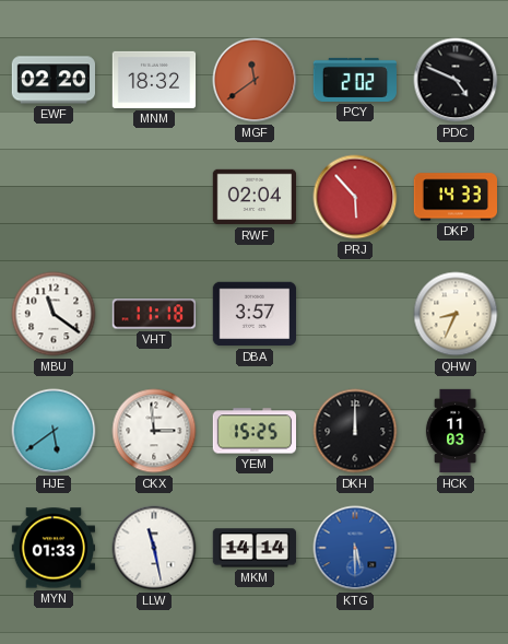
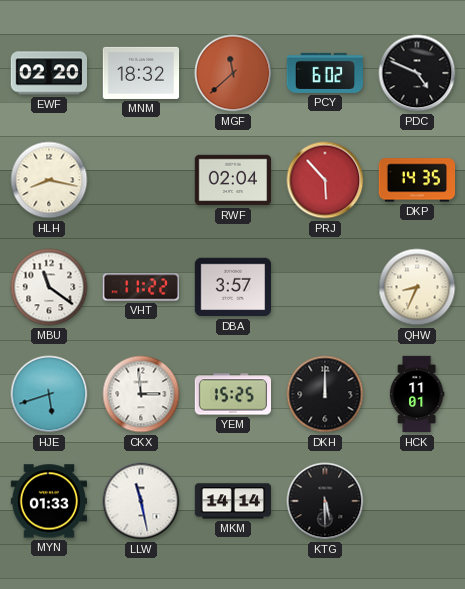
MGF: 11:39 -> 11:38
PCY: 2:02 -> 6:02
HLH: none -> 8:17
DKP: 14:33 -> 14:35
VHT: 11:18 -> 11:22
HJE: 5:39 -> 5:42
HCK: 11:03 -> 11:01
KTG dial: blue -> black
